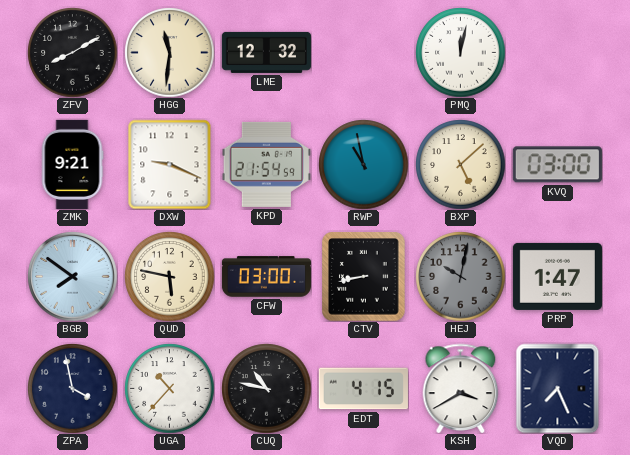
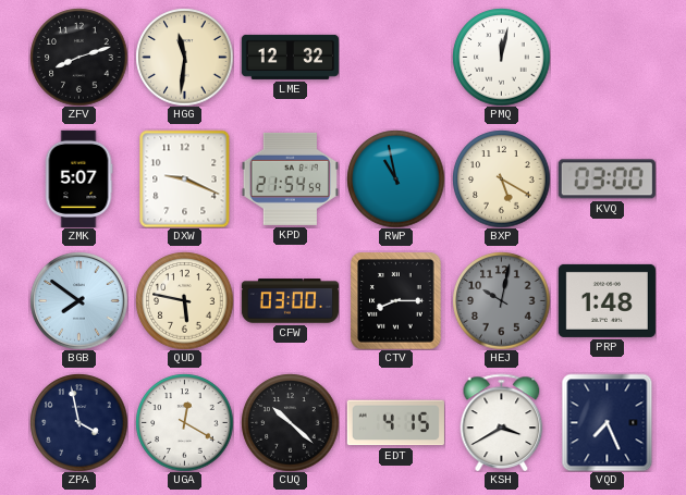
ZFV: 8:10 -> 8:12
ZMK: 9:21 -> 5:07
BXP: 5:08 -> 5:20
CTV: 8:43 -> 8:15
PRP: 1:47 -> 1:48
UGA: 10:37 -> 12:20
CUQ: 10:47 -> 10:22
